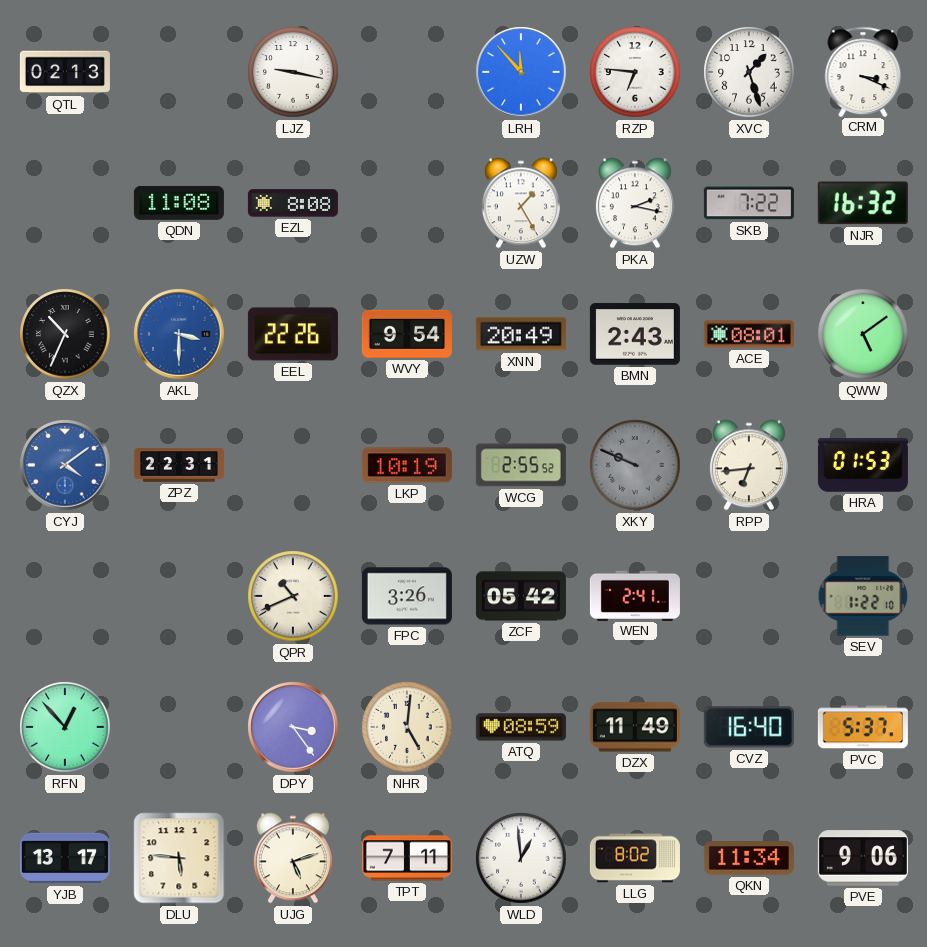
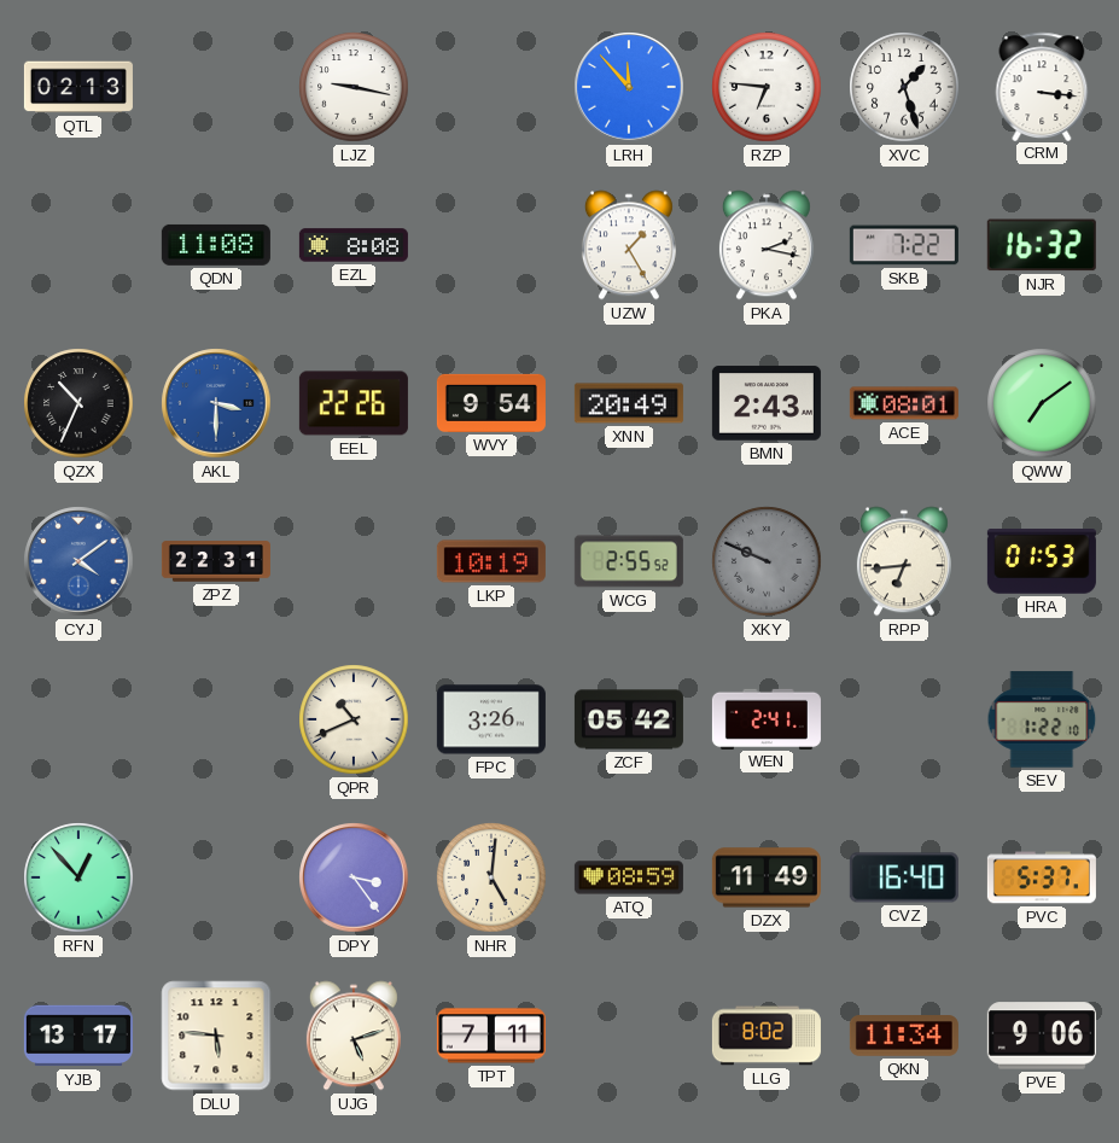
CRM: 3:19 -> 3:16
QWW: 5:09 -> 7:09
WLD: 12:59 -> none
